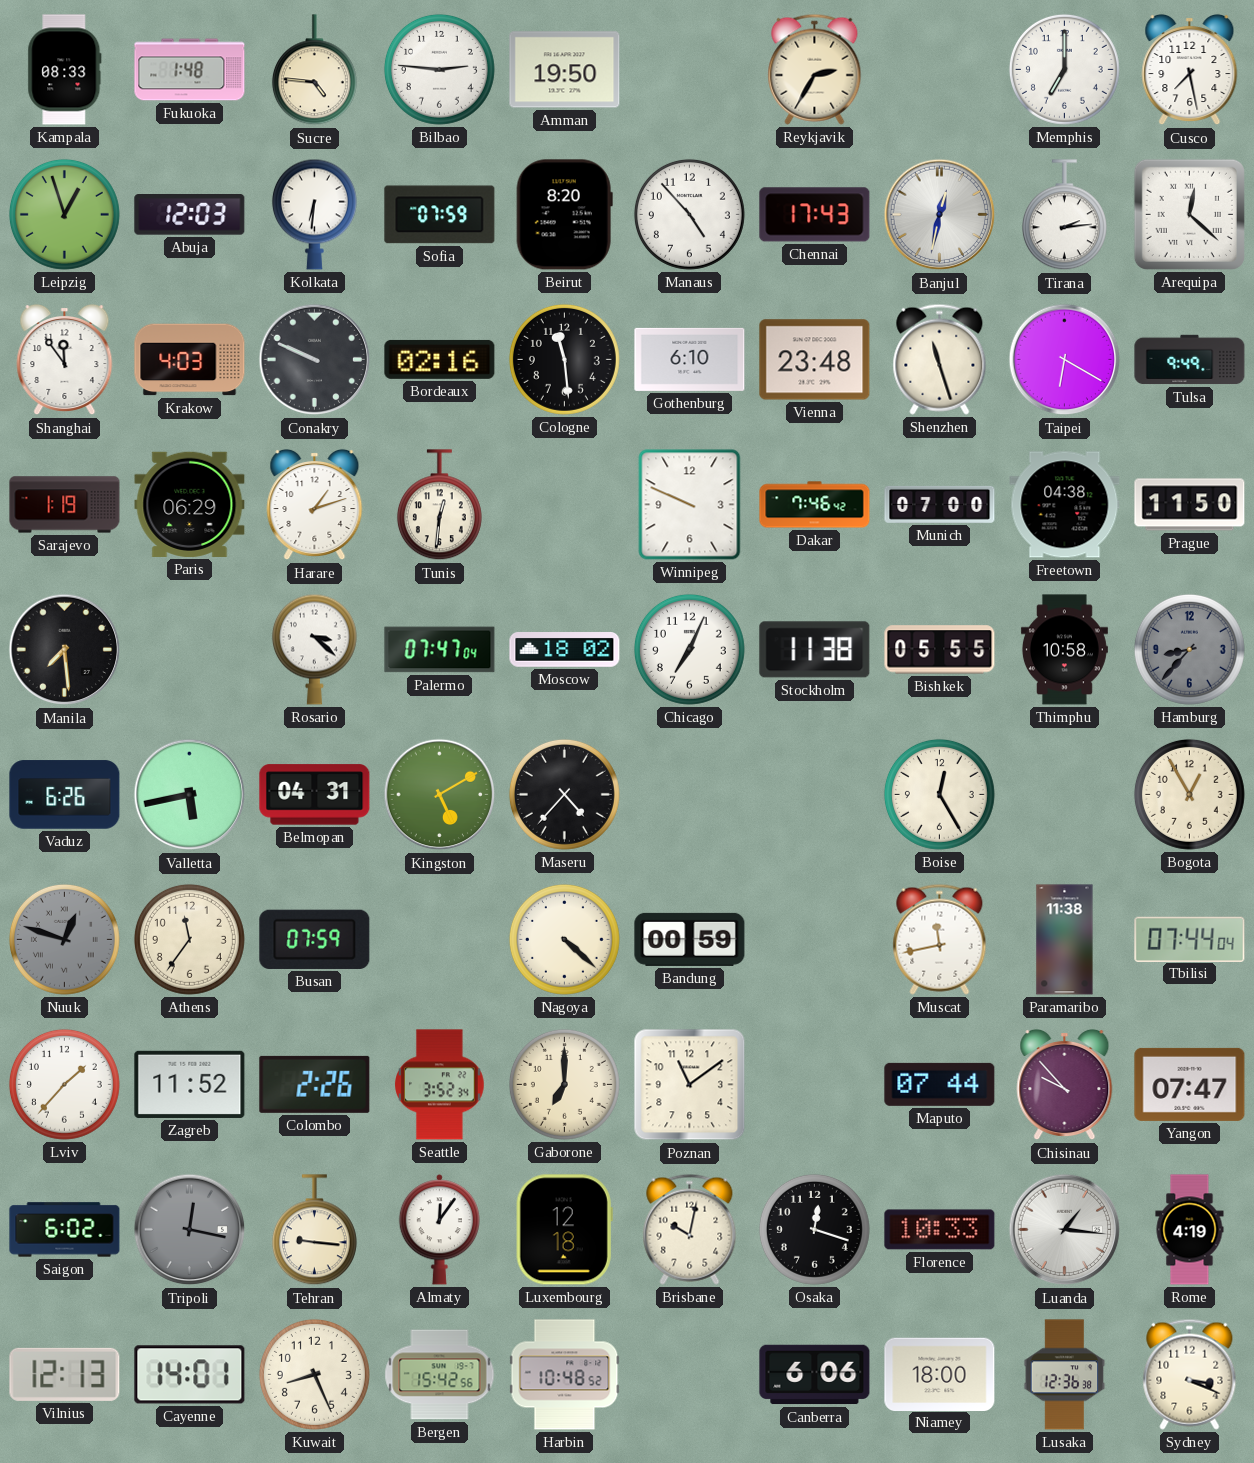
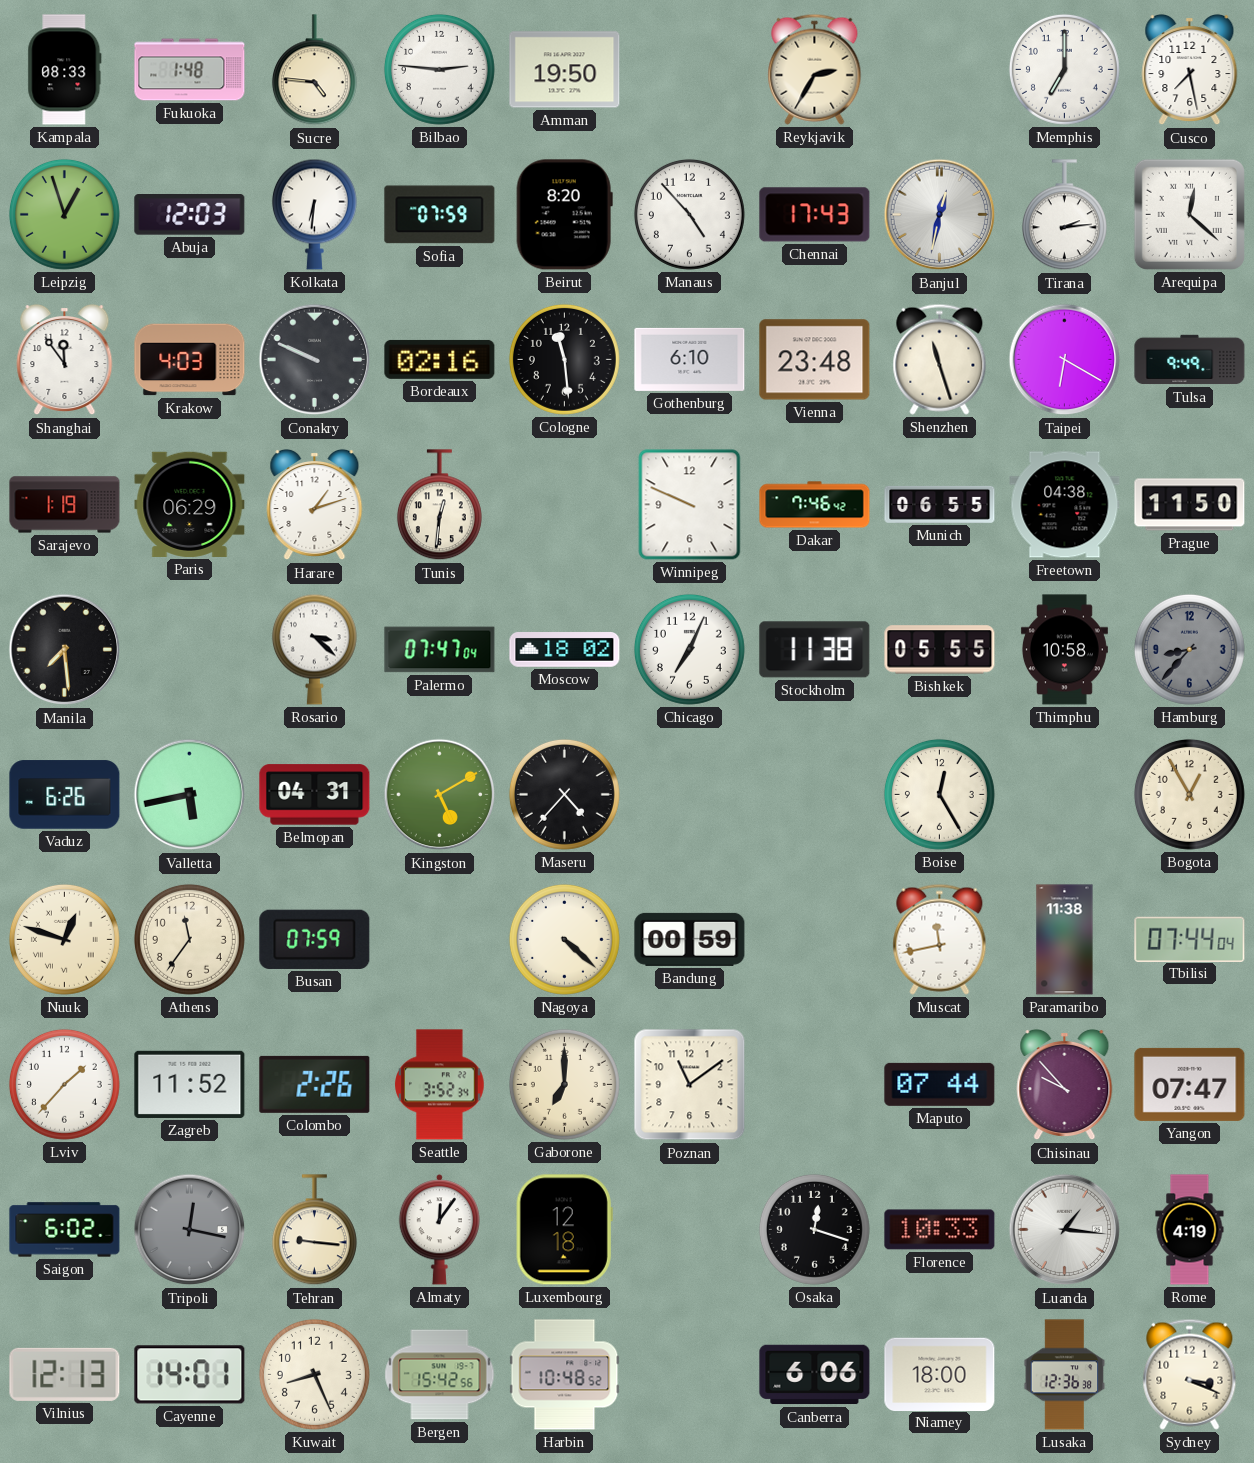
Munich: 07:00 -> 06:55
Nuuk dial: grey -> cream
Brisbane: 10:02 -> none
